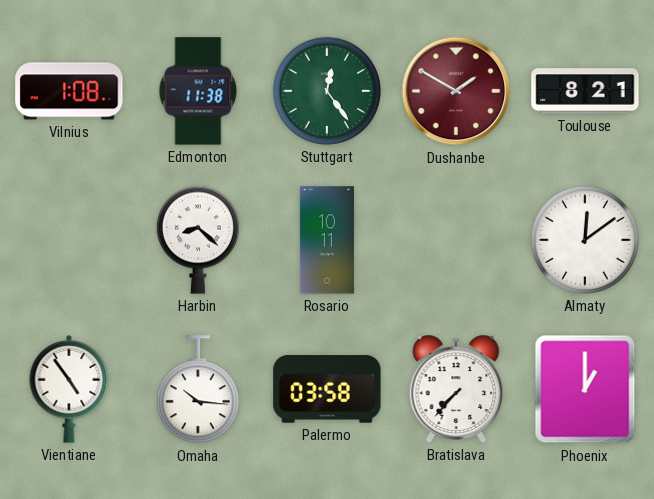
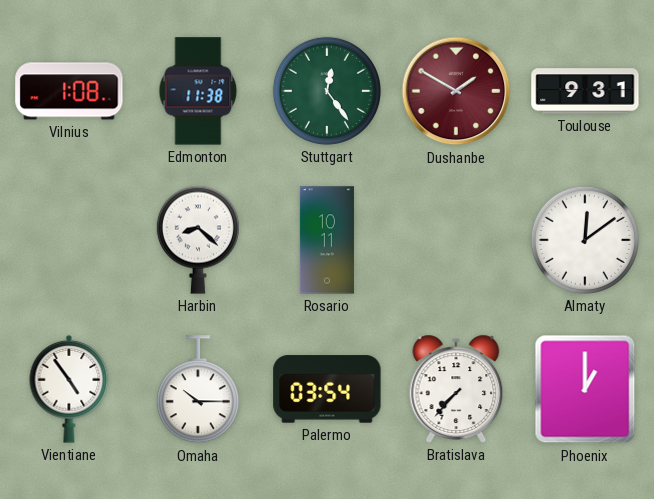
Toulouse: 8:21 -> 9:31
Omaha: 10:16 -> 10:15
Palermo: 03:58 -> 03:54
